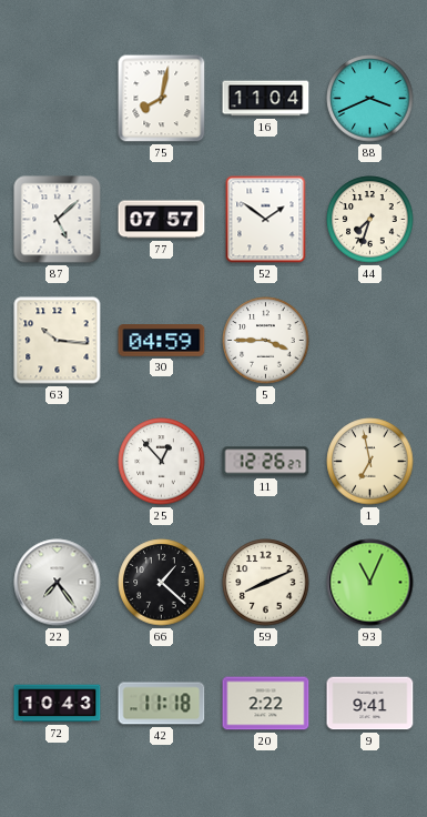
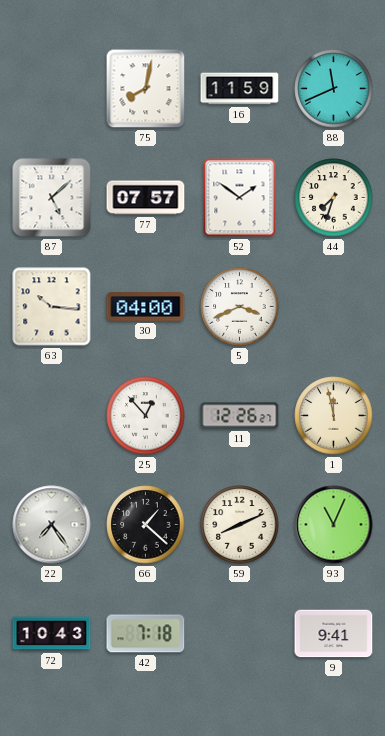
16: 11:04 -> 11:59
88: 3:41 -> 11:41
30: 04:59 -> 04:00
5: 3:45 -> 3:41
1: 6:58 -> 11:58
42: 11:18 -> 7:18
20: 2:22 -> none
